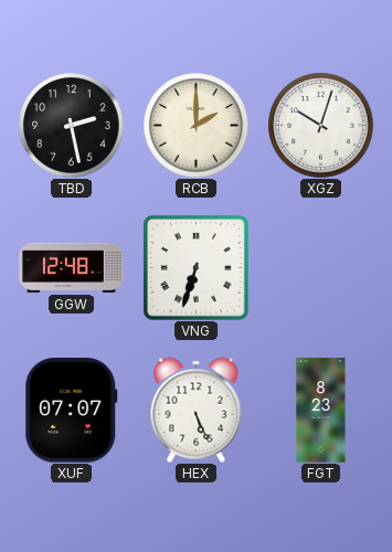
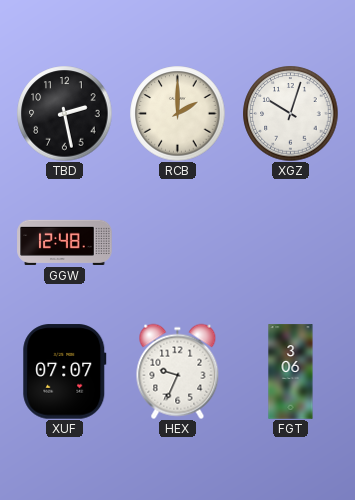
VNG: 6:33 -> none
HEX: 5:26 -> 9:34
FGT: 8:23 -> 3:06
